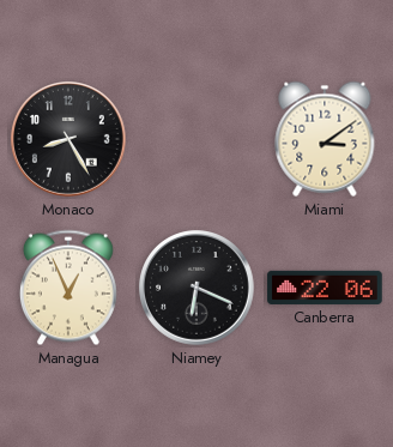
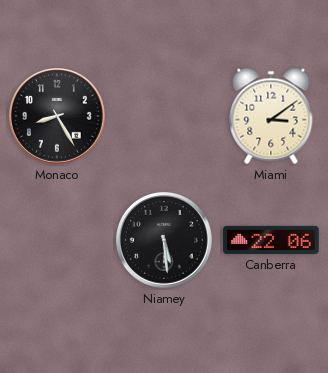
Managua: 12:56 -> none
Niamey: 6:19 -> 5:29
